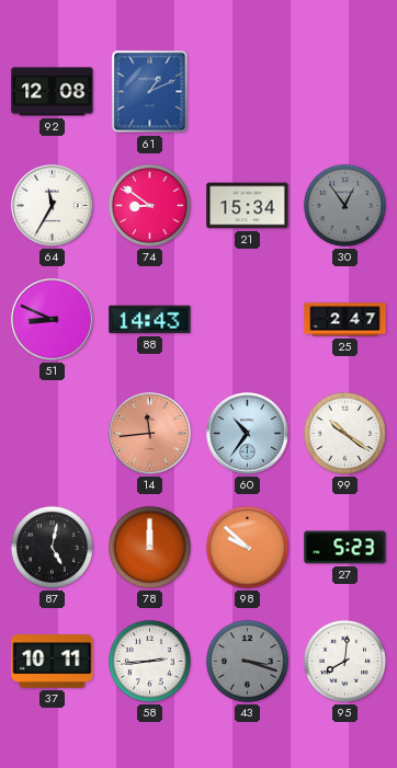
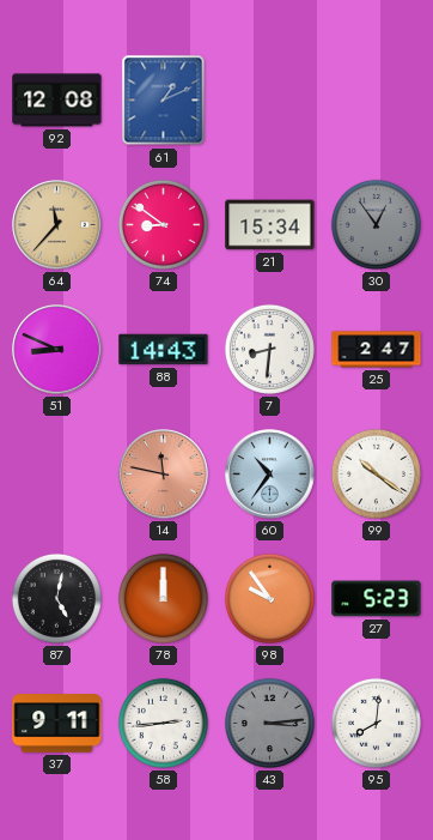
64: 11:35 -> 11:37
64 dial: white -> champagne
7: none -> 8:31
14: 11:44 -> 11:47
98: 9:52 -> 9:54
37: 10:11 -> 9:11
43: 3:18 -> 3:14
